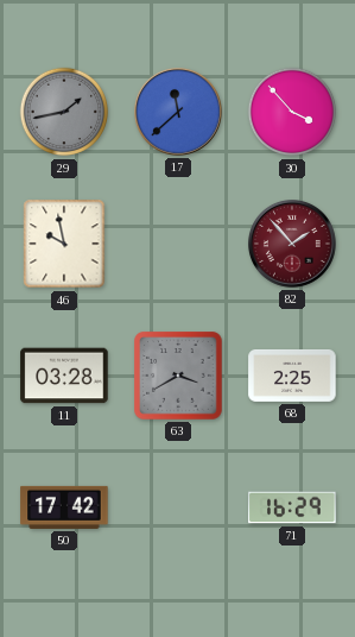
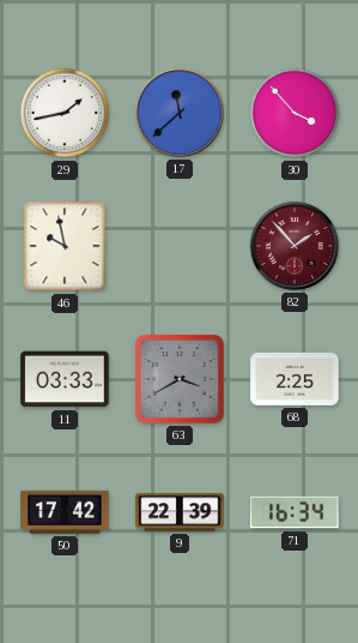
29 dial: grey -> white
11: 03:28 -> 03:33
9: none -> 22:39
71: 16:29 -> 16:34
